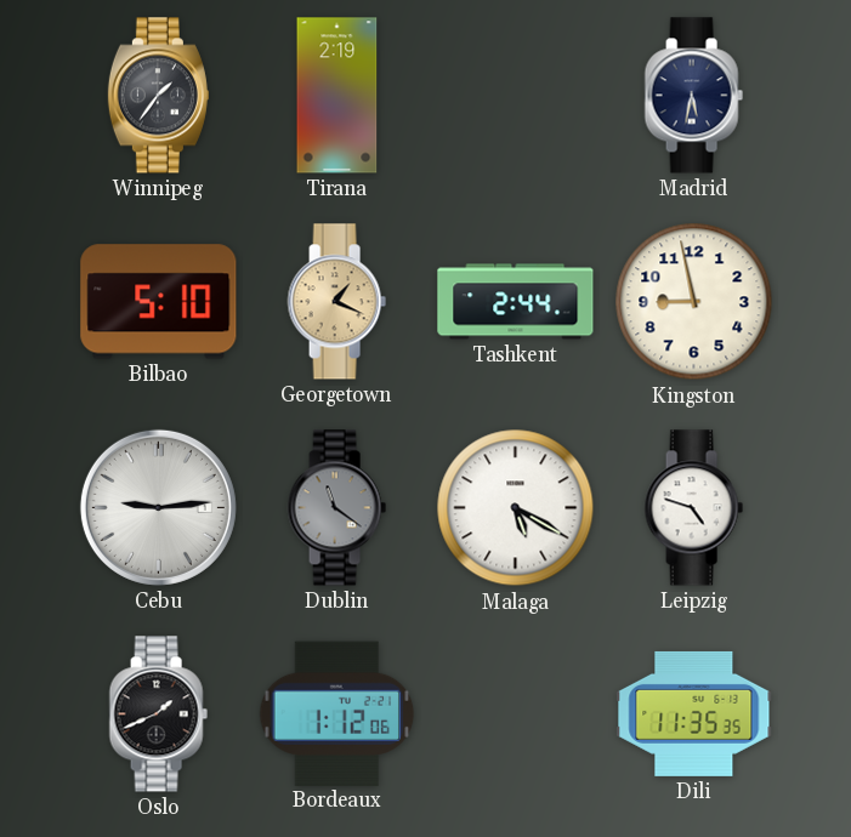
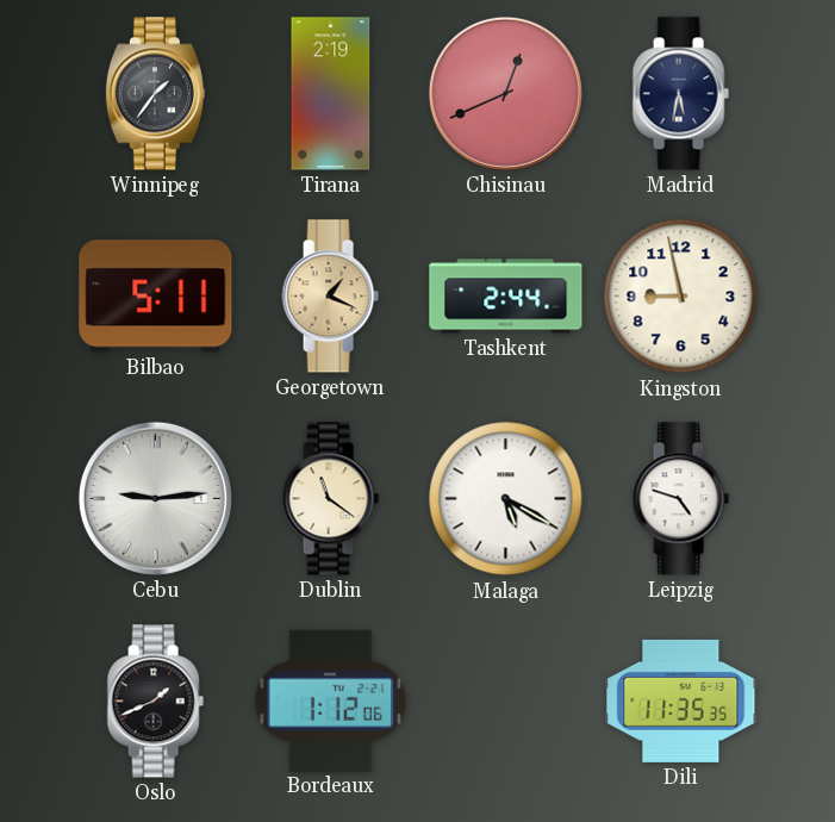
Chisinau: none -> 12:41
Bilbao: 5:10 -> 5:11
Dublin dial: grey -> cream
